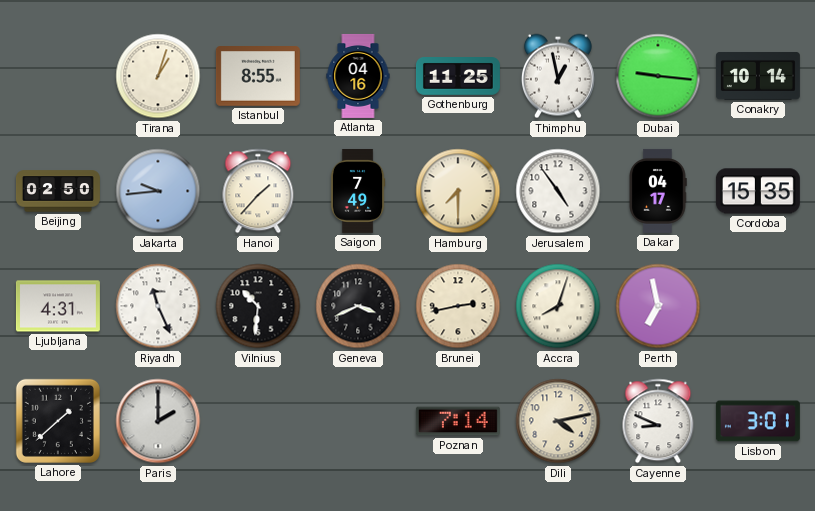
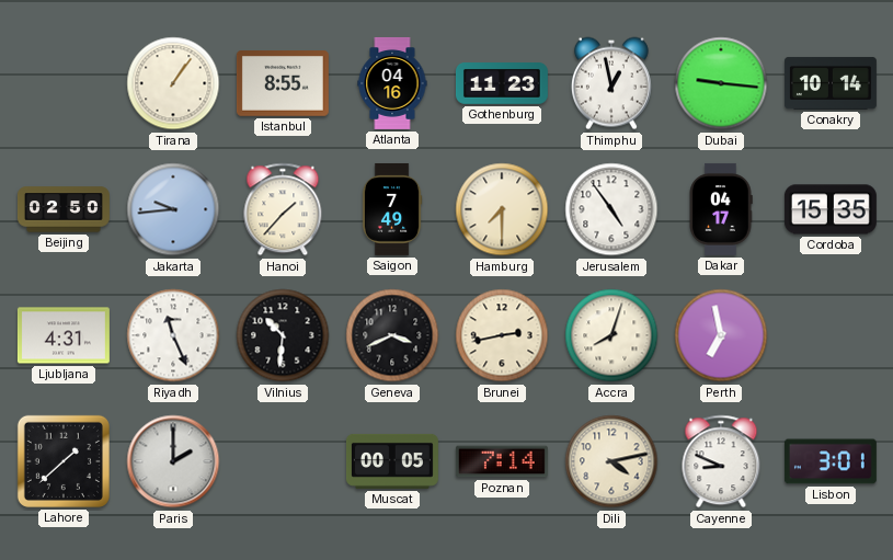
Tirana: 1:03 -> 1:06
Gothenburg: 11:25 -> 11:23
Muscat: none -> 00:05
